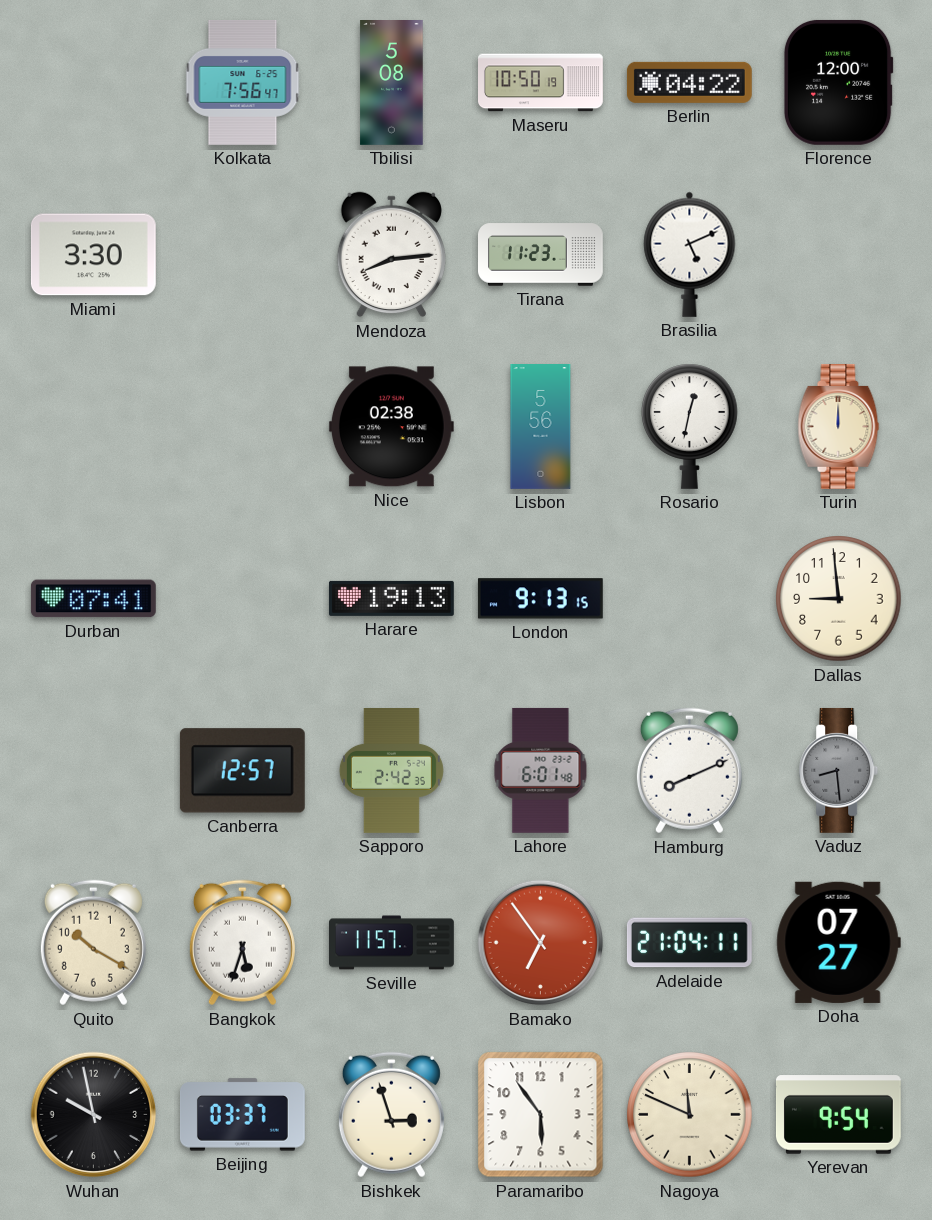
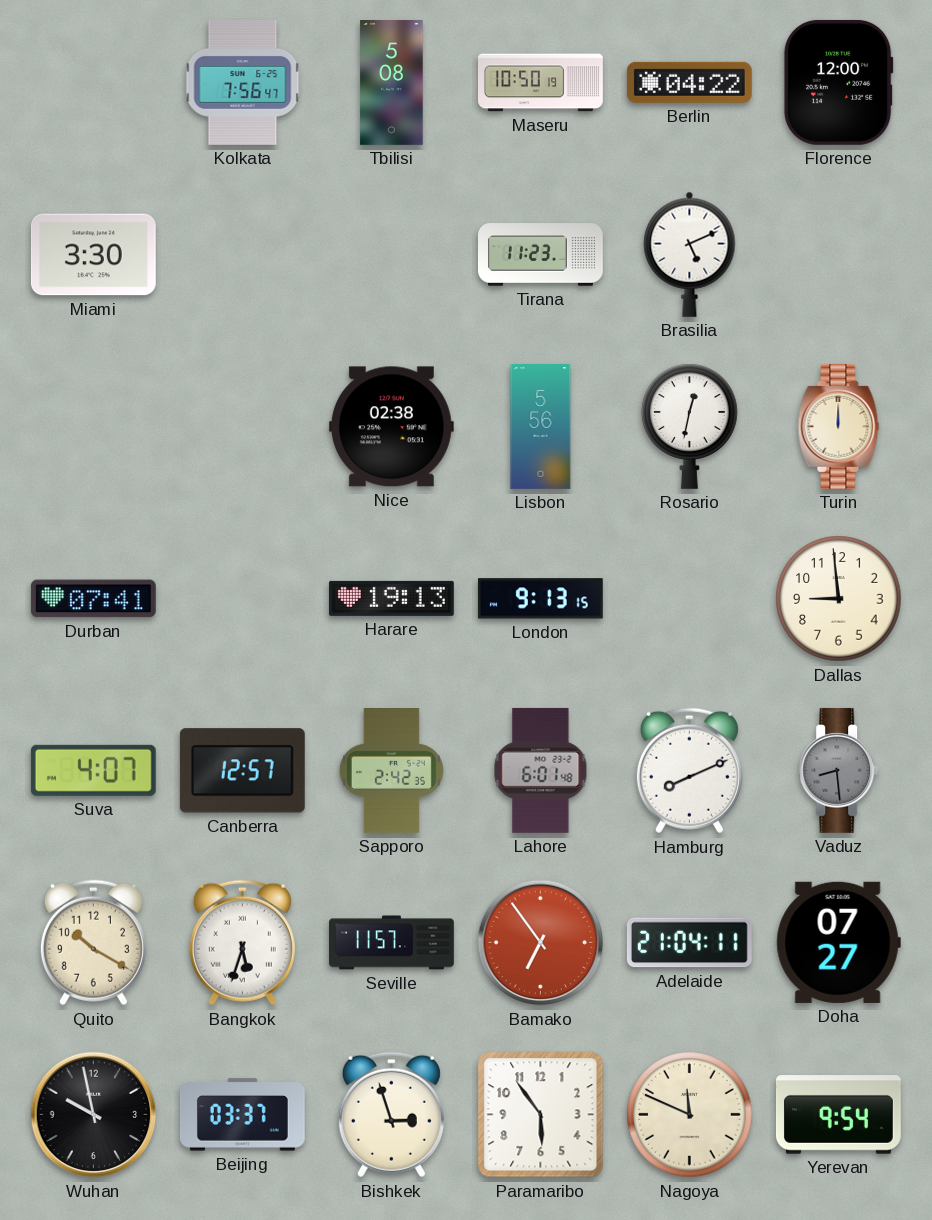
Mendoza: 8:14 -> none
Suva: none -> 4:07
